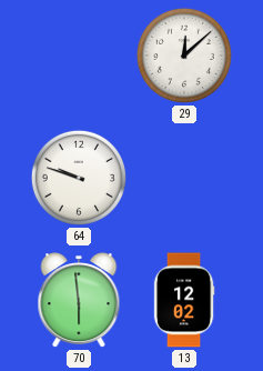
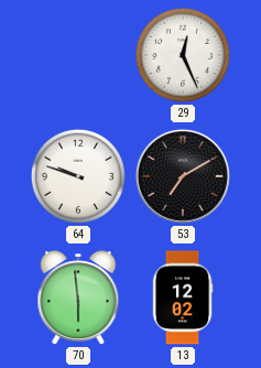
29: 12:08 -> 12:26
53: none -> 7:10
